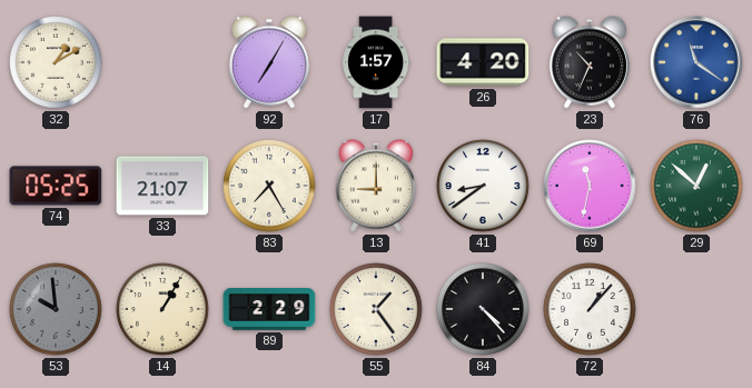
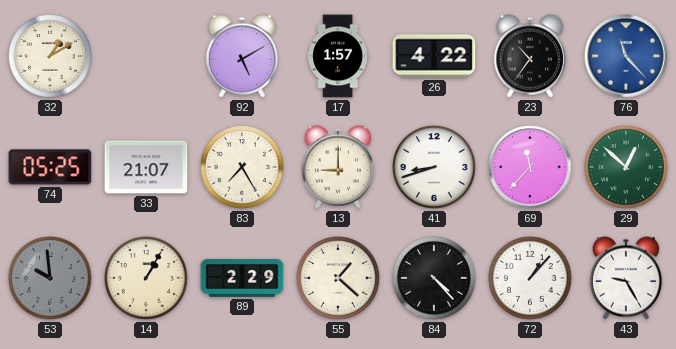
92: 7:05 -> 5:10
26: 4:20 -> 4:22
23: 10:34 -> 10:36
76: 11:21 -> 11:23
41: 8:39 -> 8:42
69: 11:32 -> 11:37
55: 1:24 -> 1:22
43: none -> 9:25
